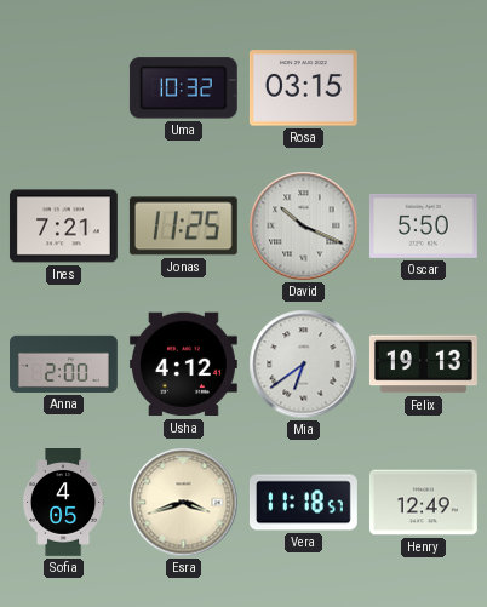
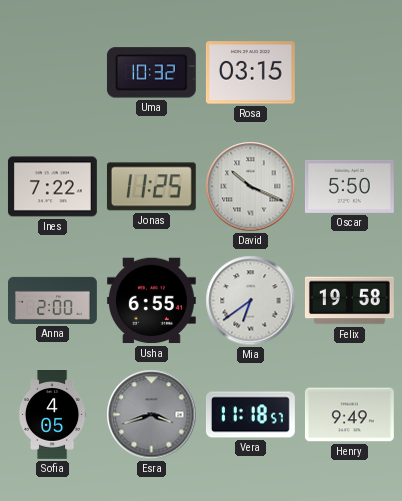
Ines: 7:21 -> 7:22
Usha: 4:12 -> 6:55
Felix: 19:13 -> 19:58
Esra dial: cream -> grey
Henry: 12:49 -> 9:49
